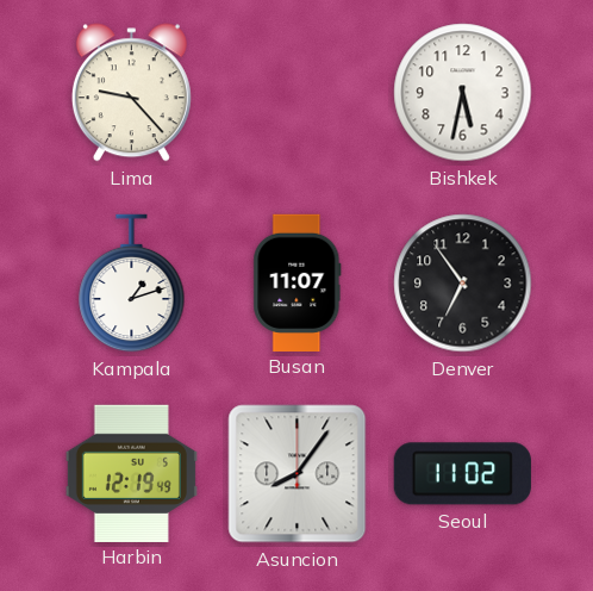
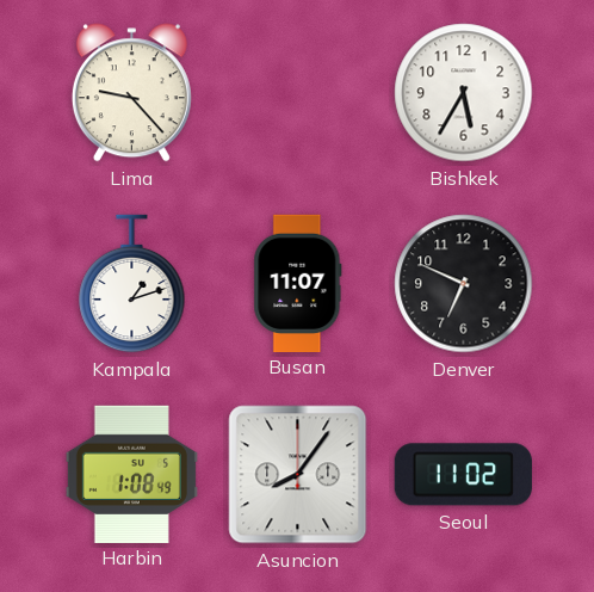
Bishkek: 5:32 -> 5:35
Denver: 6:54 -> 6:49
Harbin: 12:19 -> 1:08
